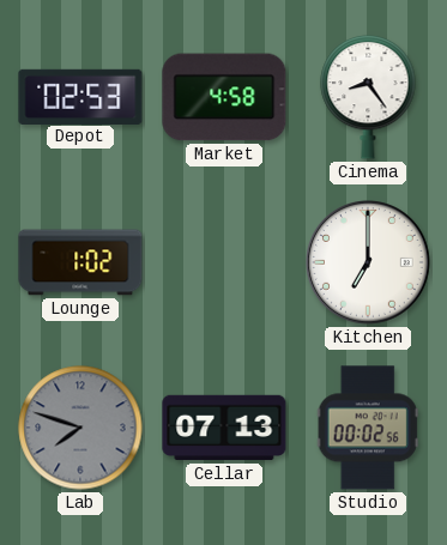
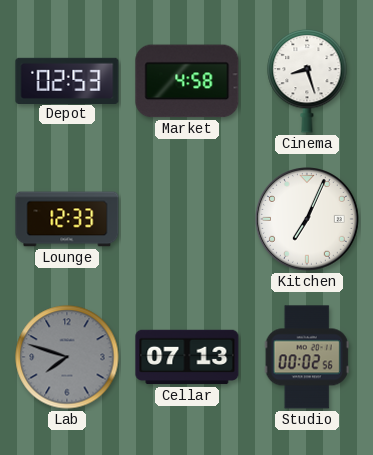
Cinema: 8:24 -> 8:27
Lounge: 1:02 -> 12:33
Kitchen: 7:00 -> 7:04
